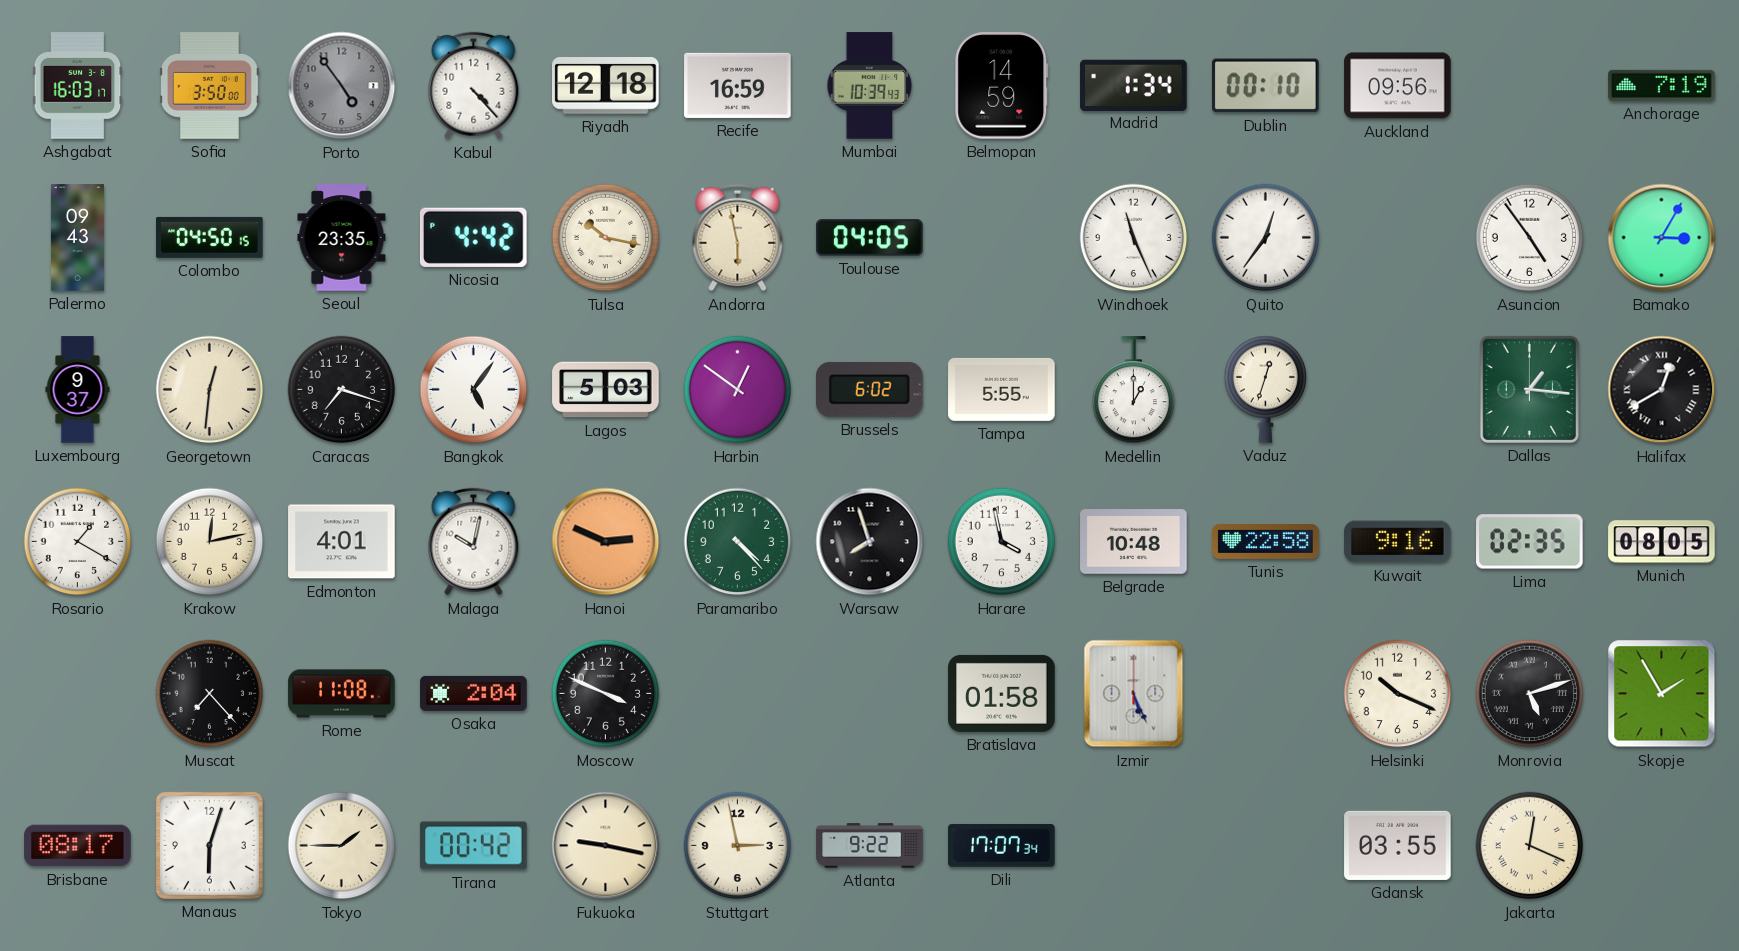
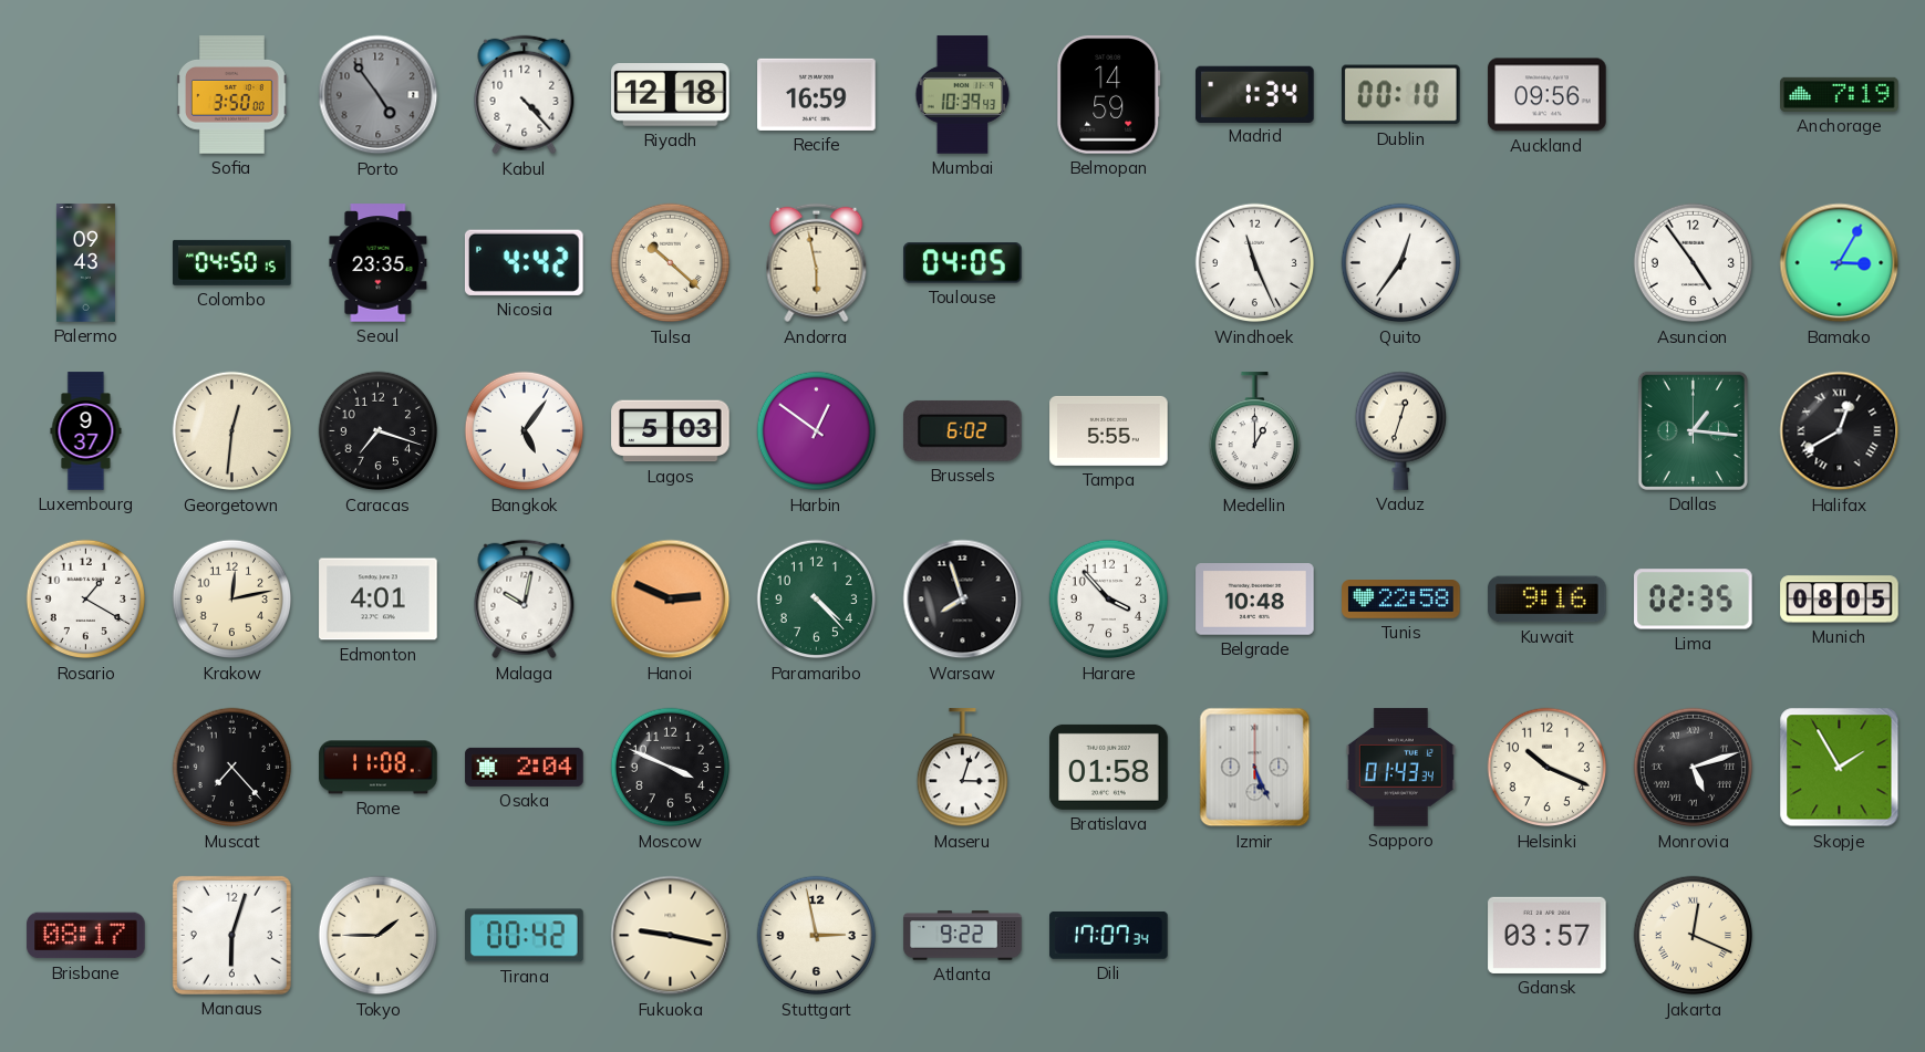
Ashgabat: 16:03 -> none
Tulsa: 10:17 -> 10:22
Harare: 3:58 -> 3:53
Maseru: none -> 3:03
Sapporo: none -> 01:43
Gdansk: 03:55 -> 03:57
